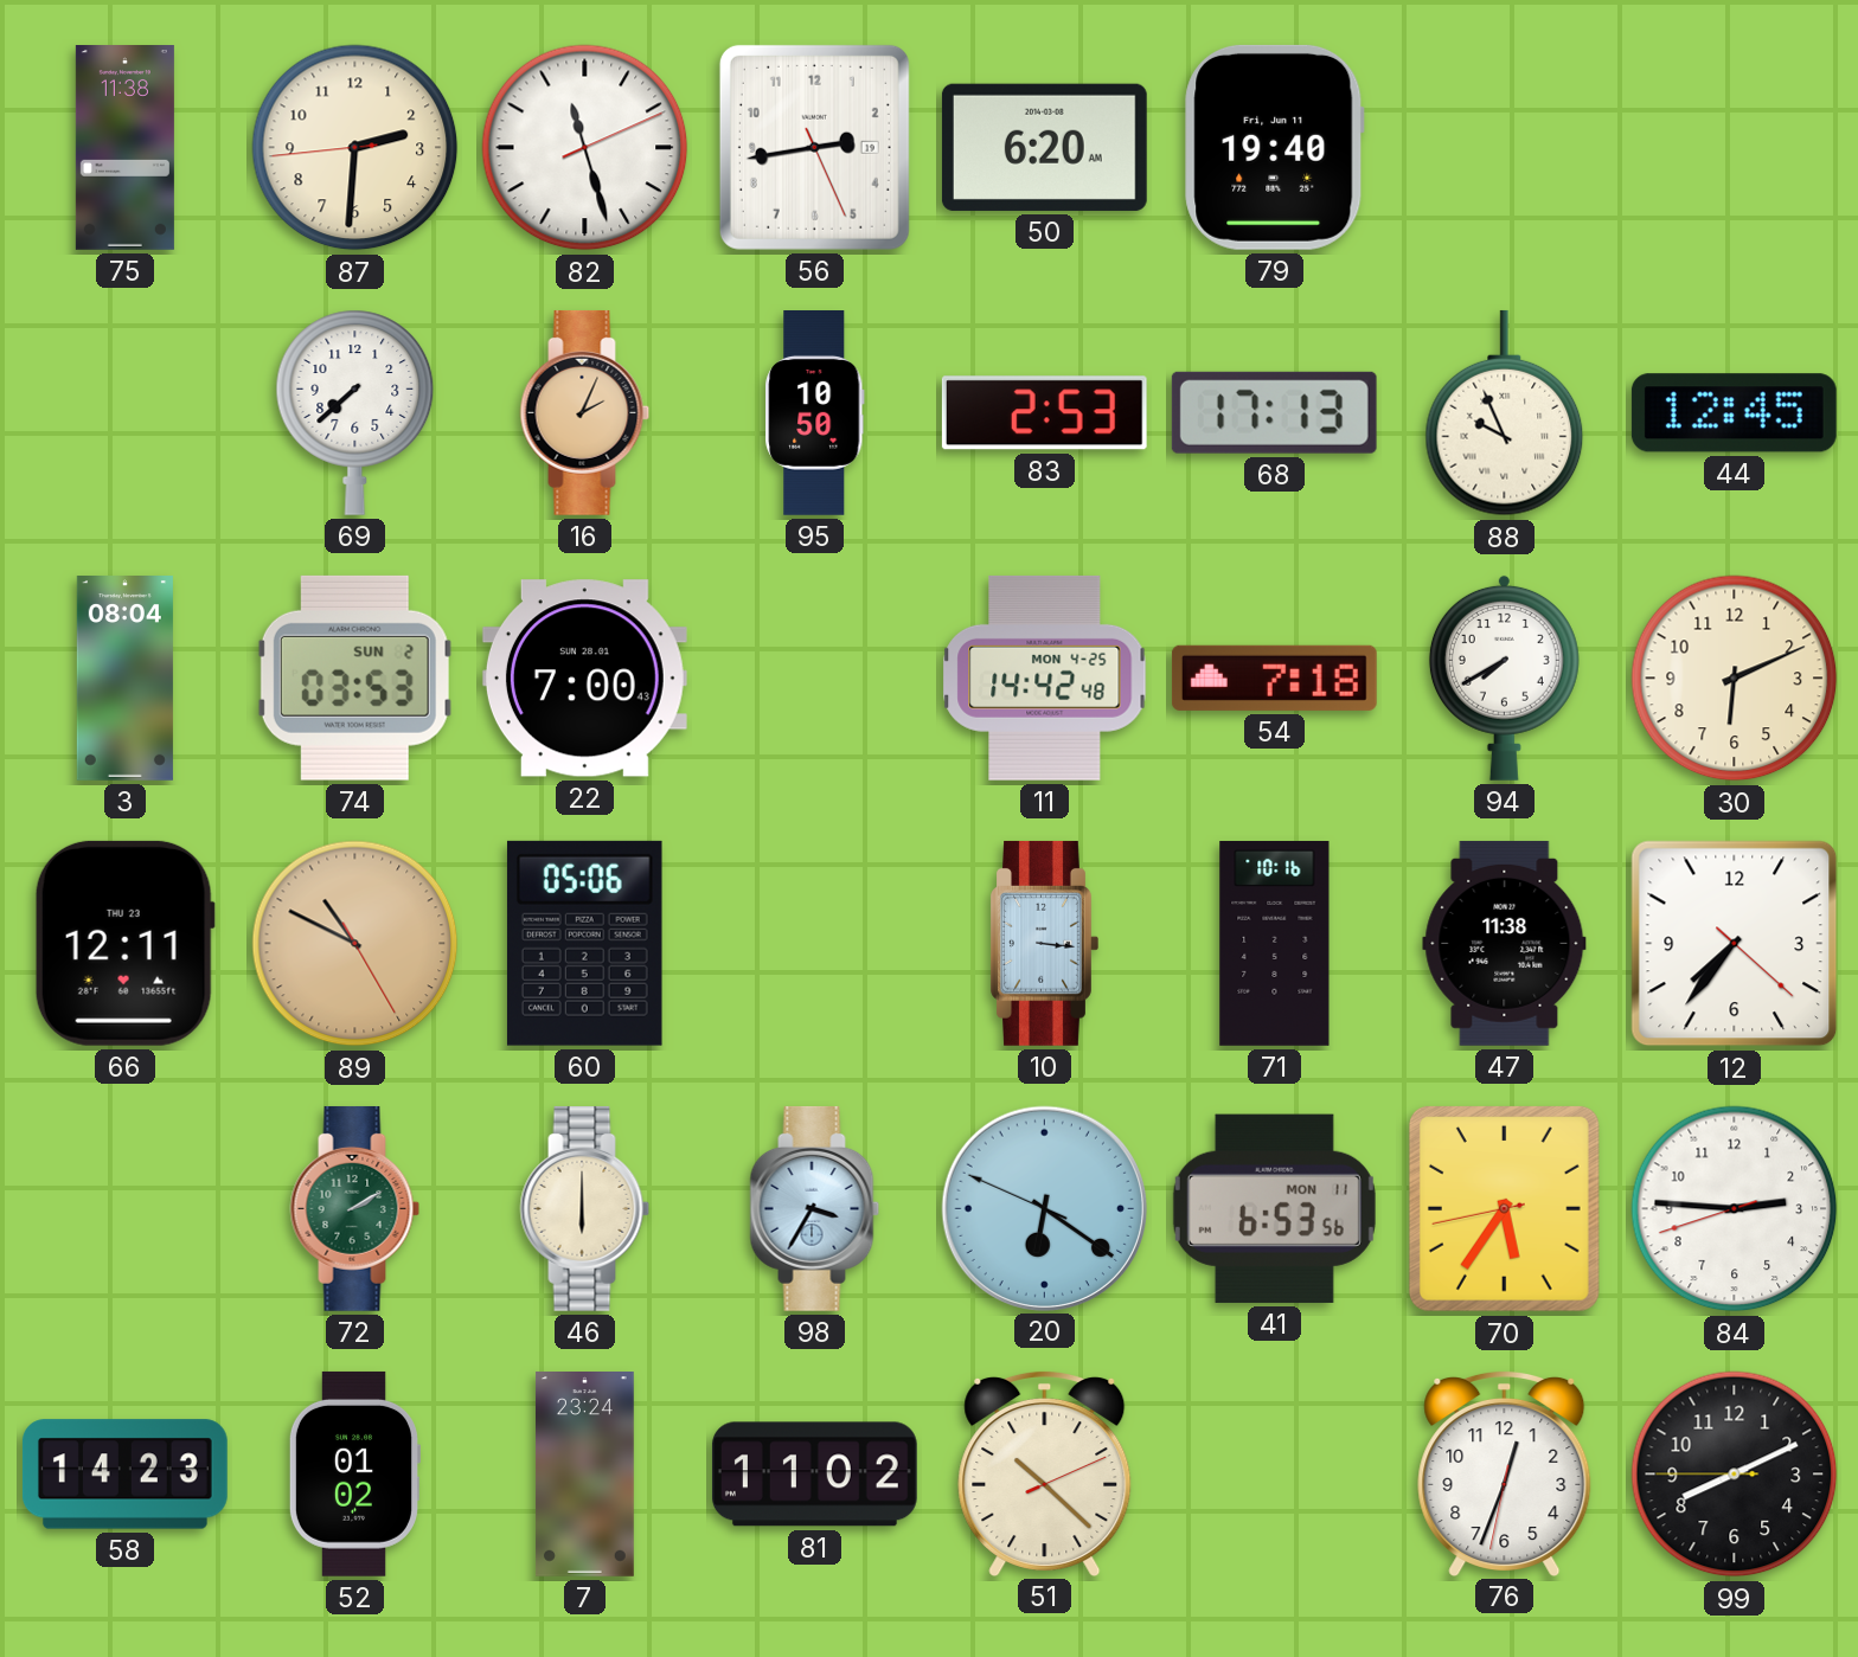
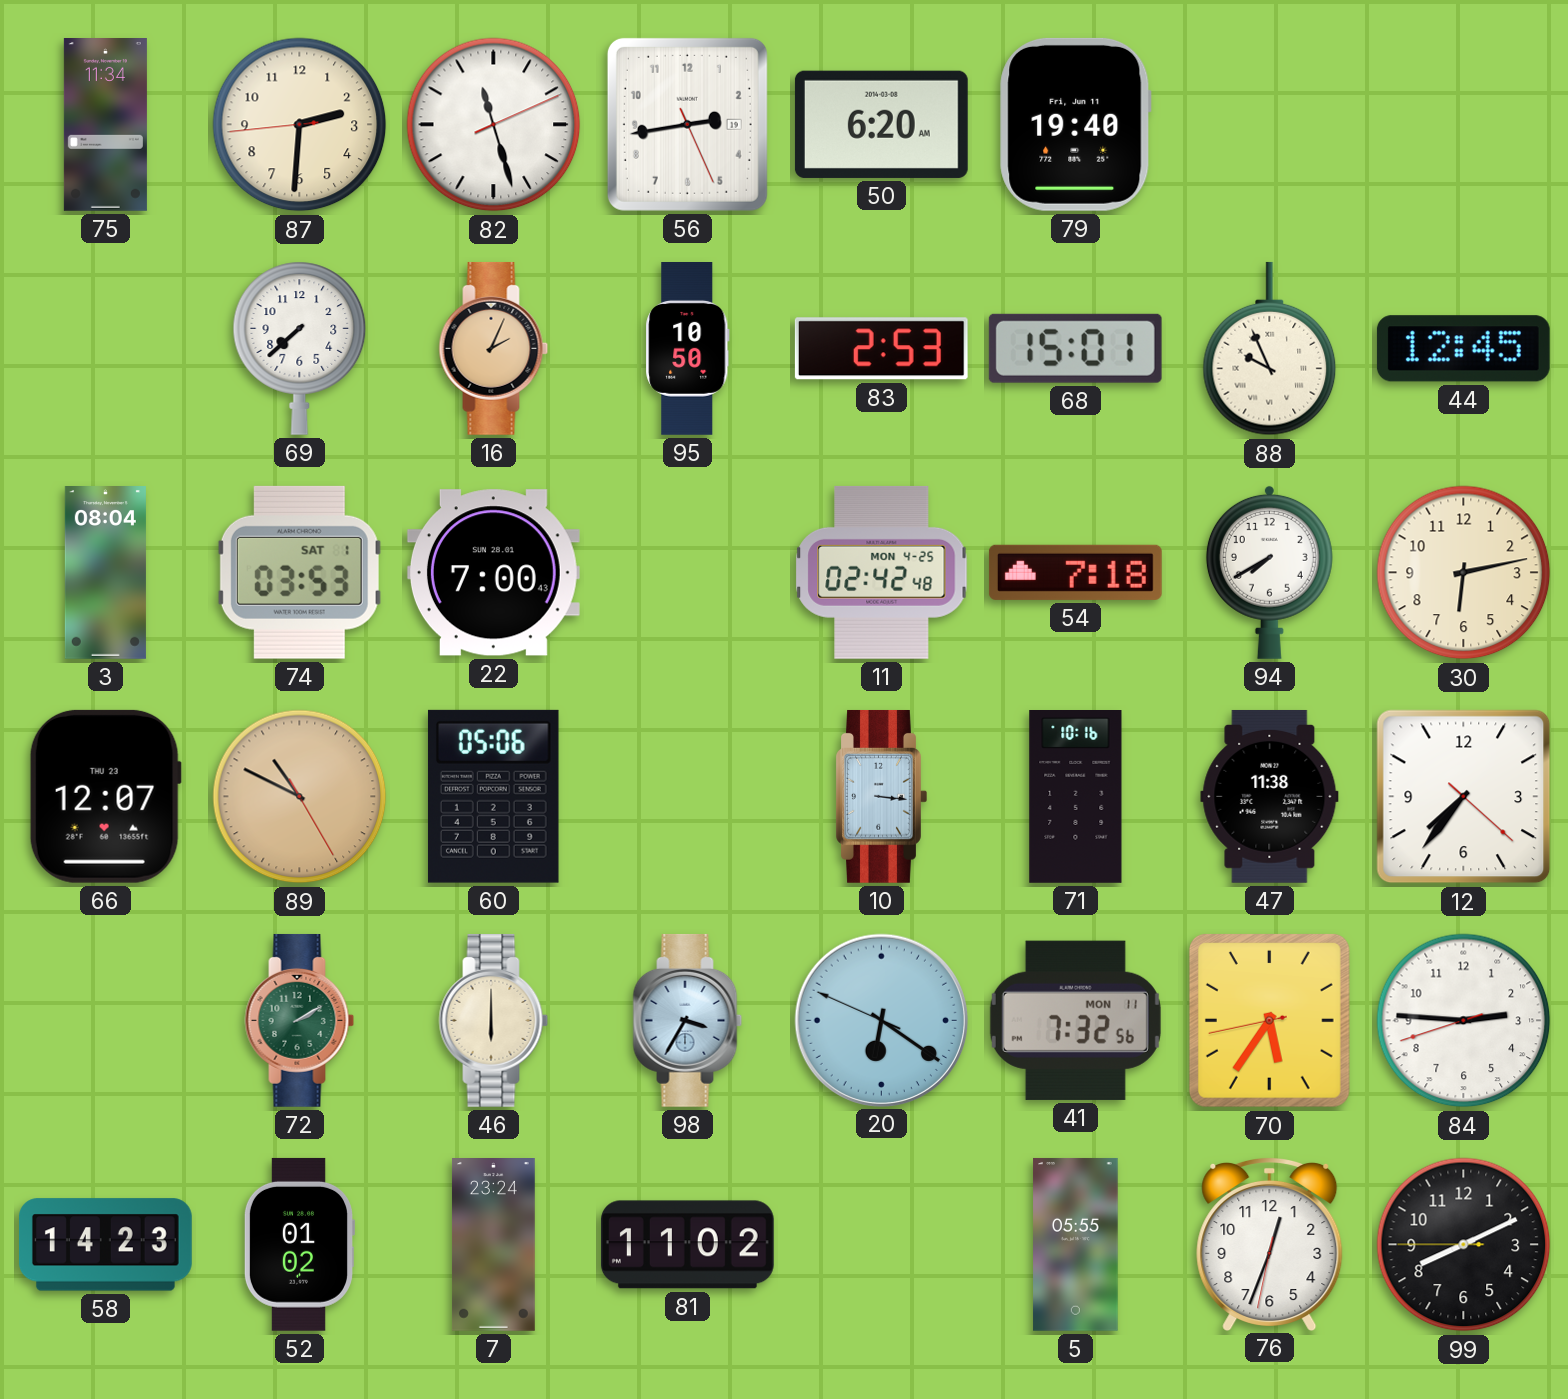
75: 11:38 -> 11:34
68: 17:13 -> 15:01
74 date: SUN 2 -> SAT 1
11: 14:42 -> 02:42
30: 6:11 -> 6:13
66: 12:11 -> 12:07
41: 6:53 -> 7:32
51: 10:22 -> none
5: none -> 05:55
